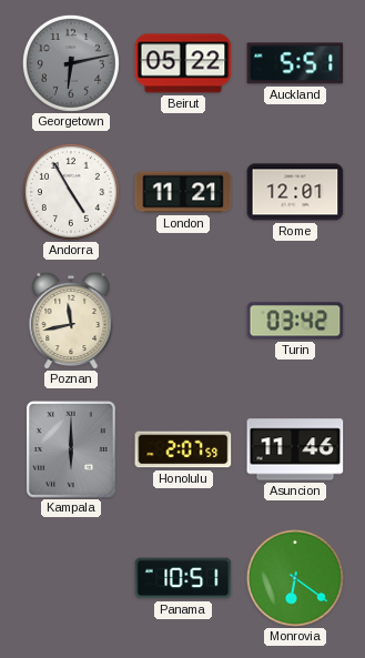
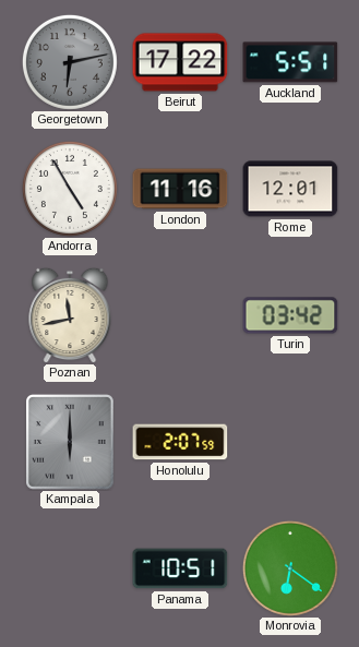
Beirut: 05:22 -> 17:22
London: 11:21 -> 11:16
Asuncion: 11:46 -> none
